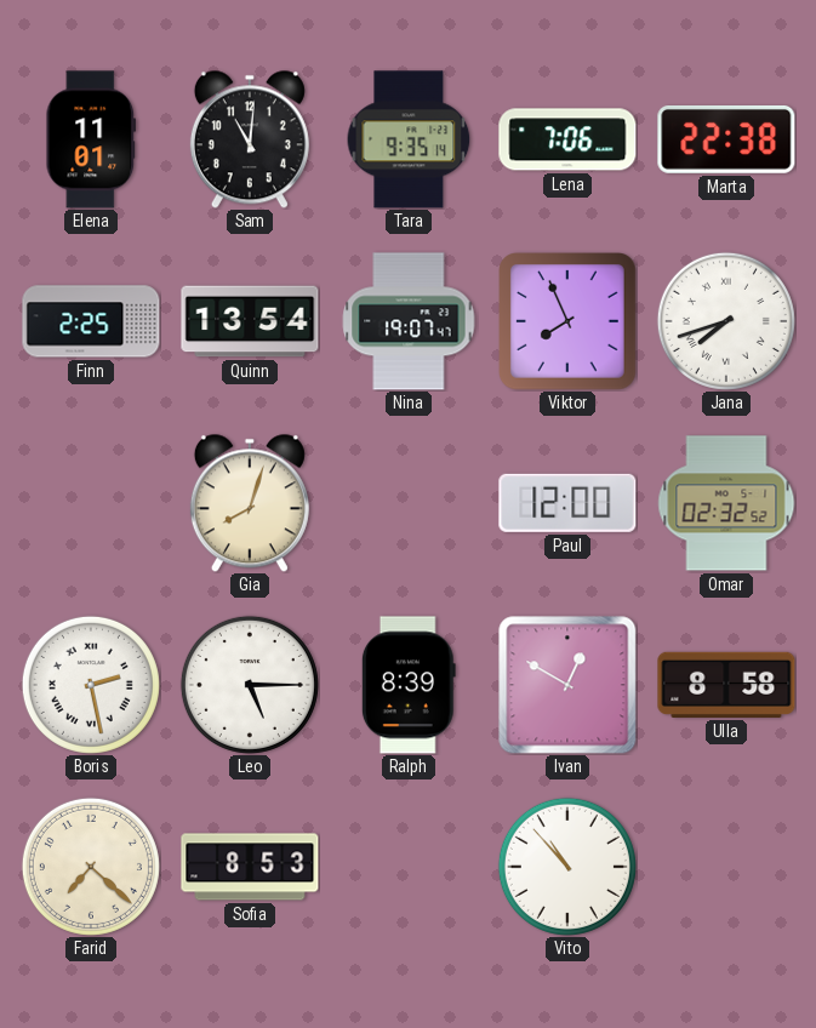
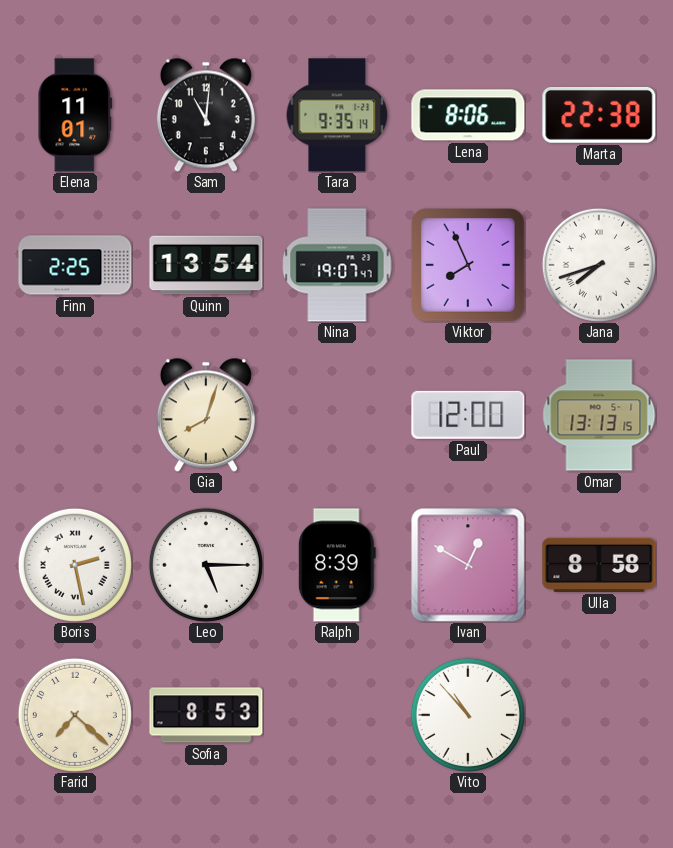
Lena: 7:06 -> 8:06
Omar: 02:32 -> 13:13
